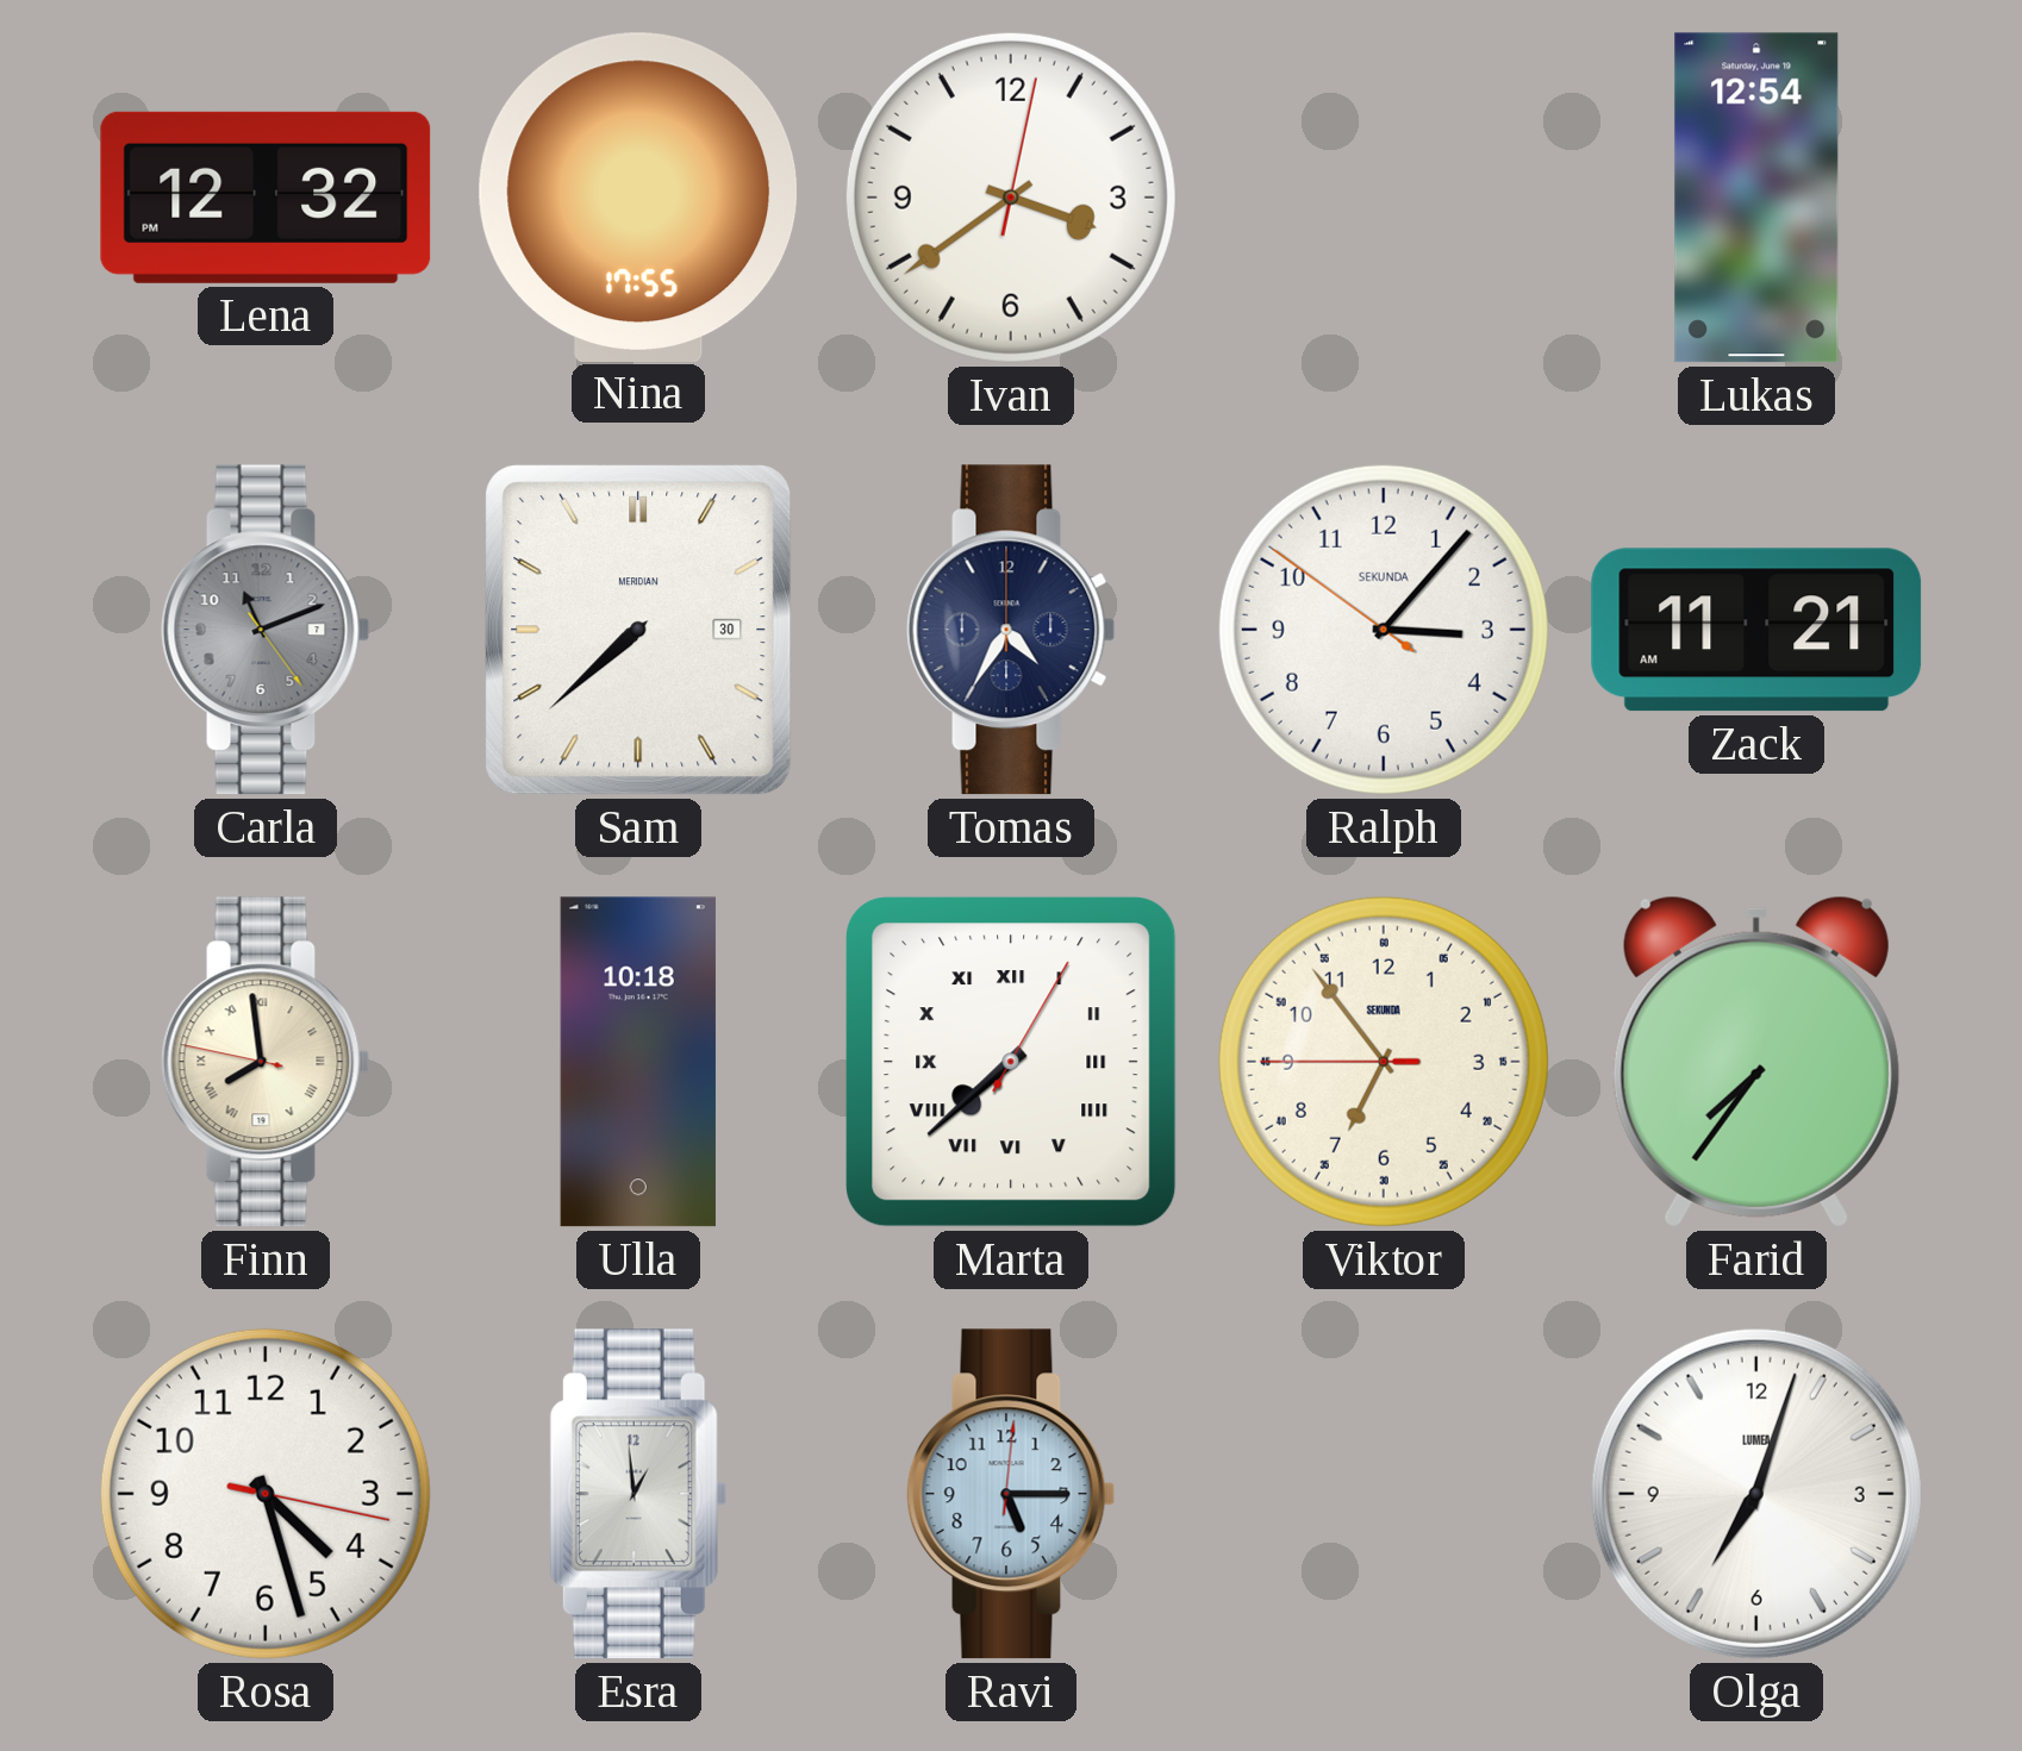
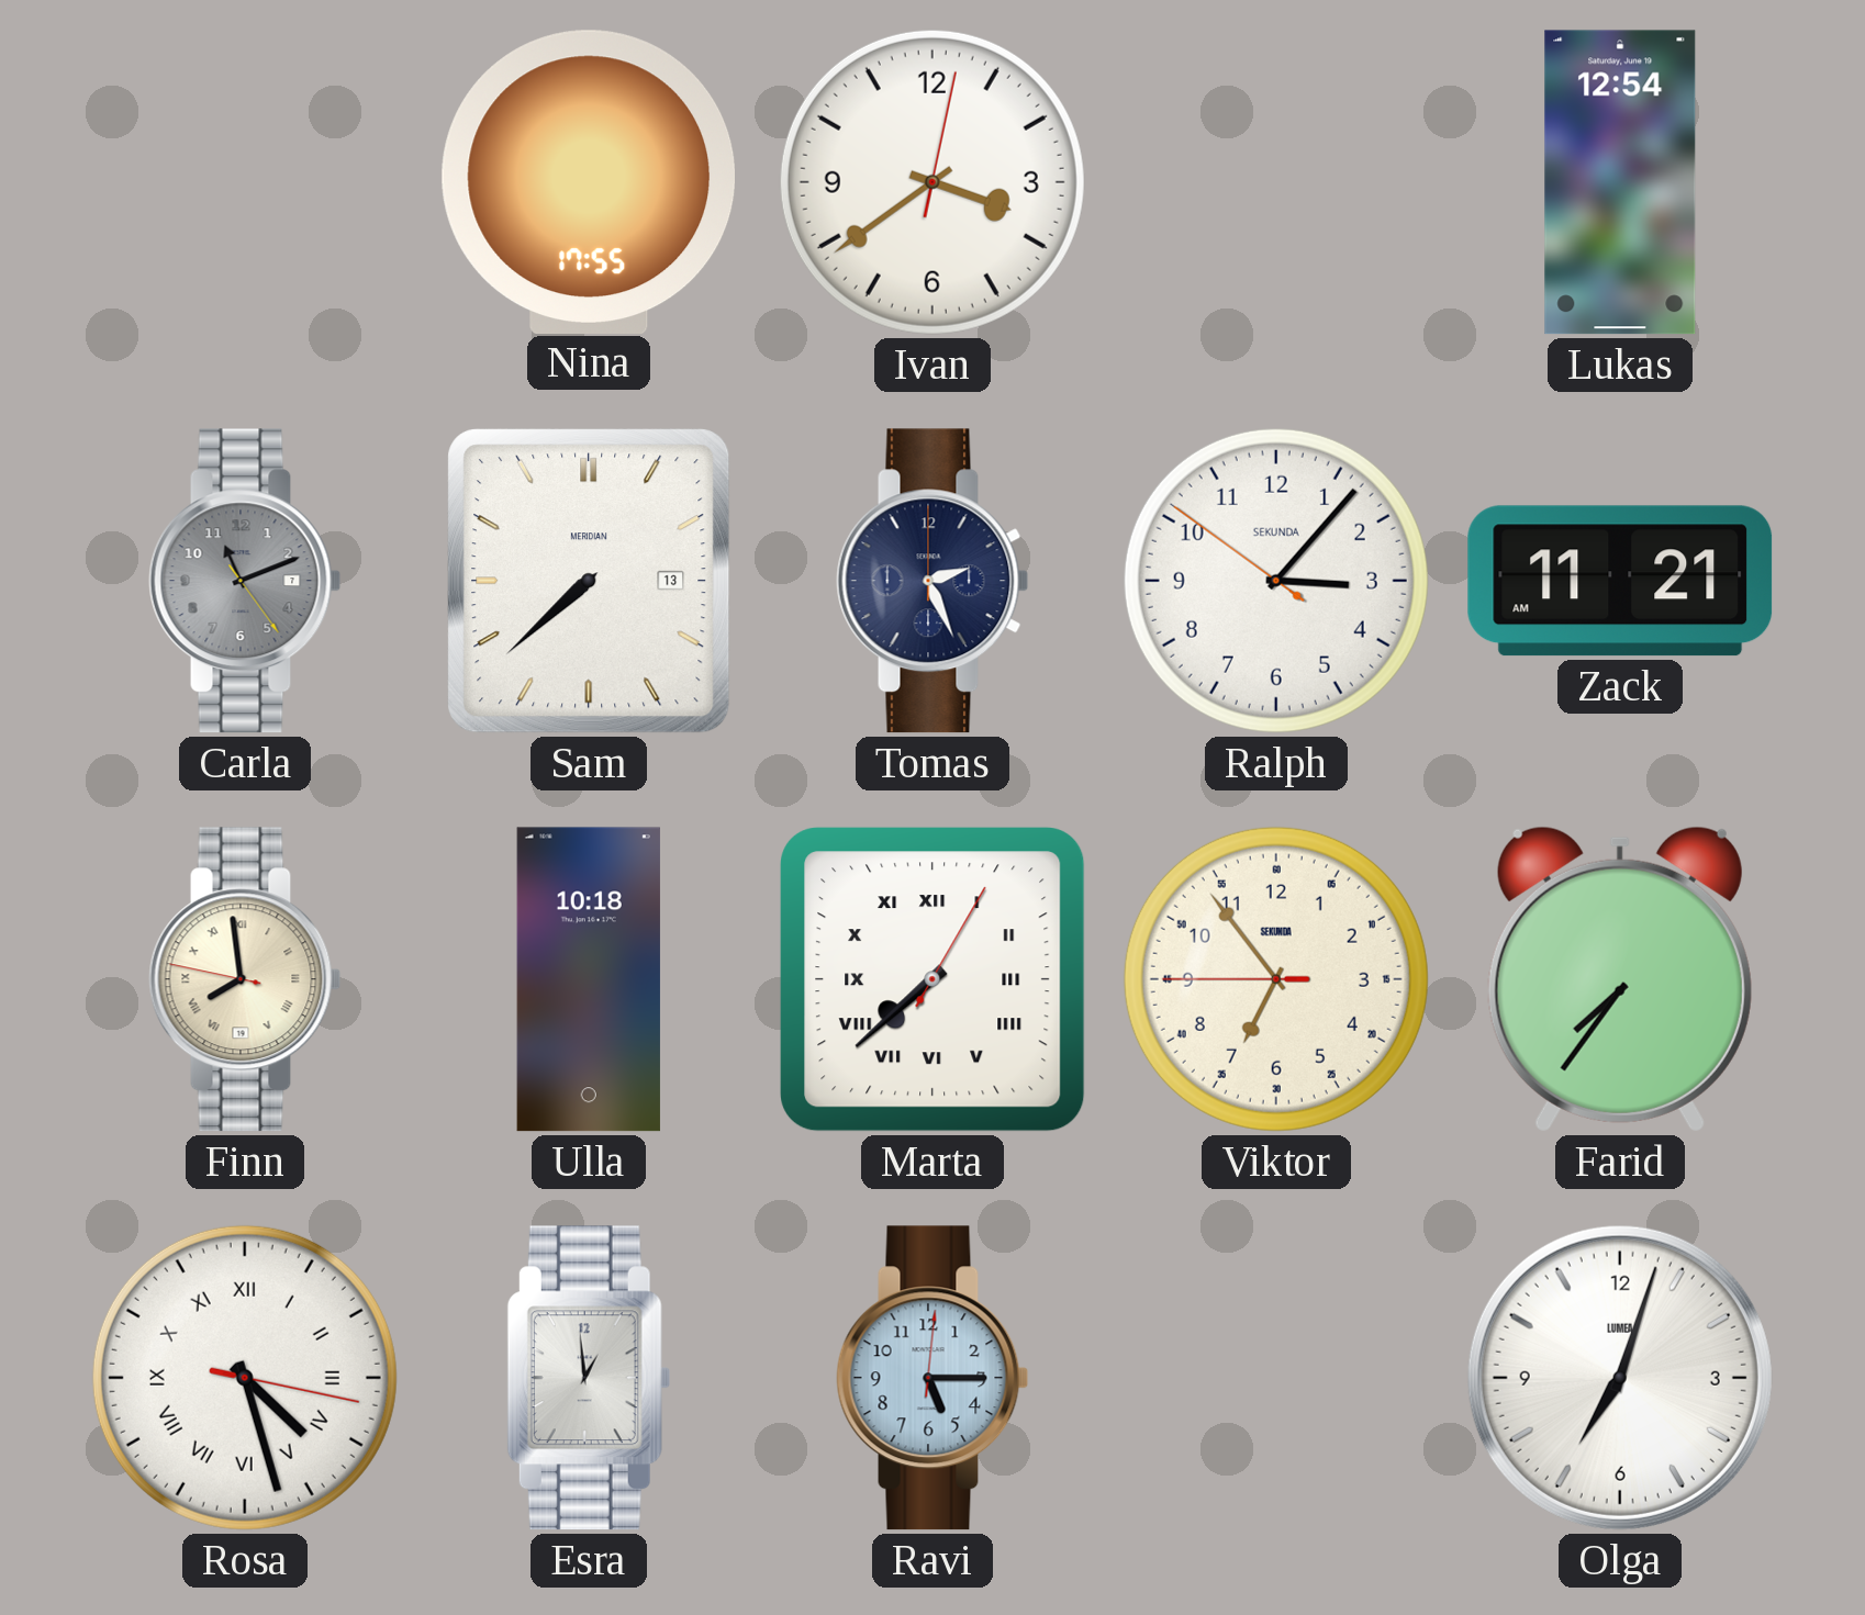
Lena: 12:32 -> none
Sam date: 30 -> 13
Tomas: 4:35 -> 2:26
Rosa numerals: Arabic -> Roman
